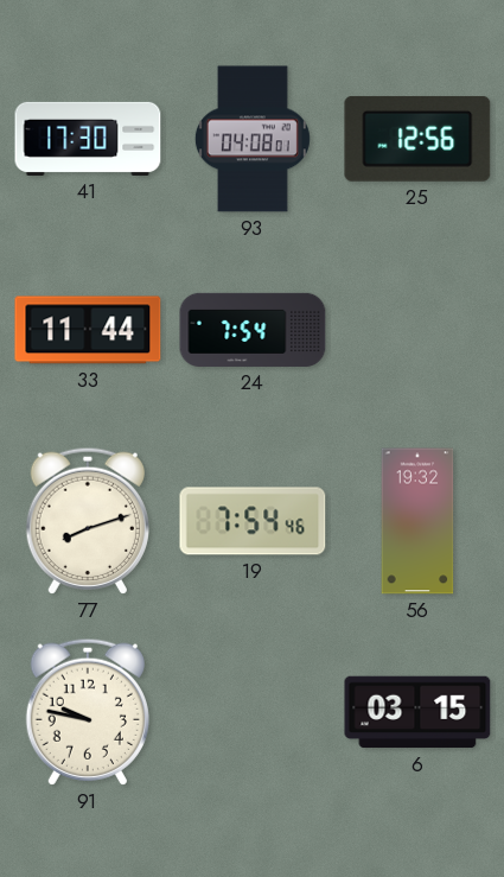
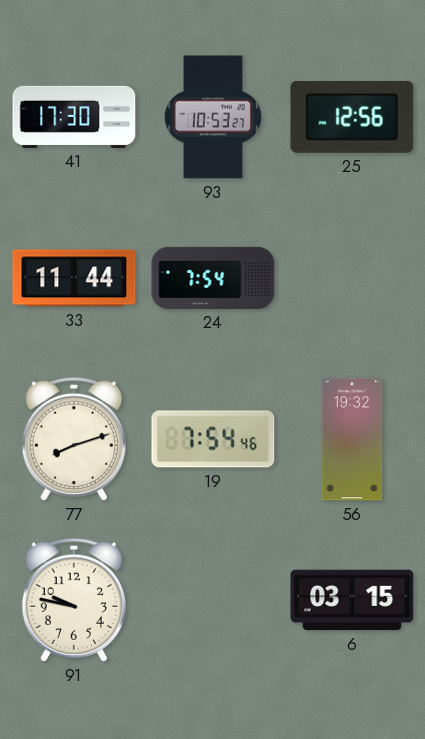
93: 04:08 -> 10:53
